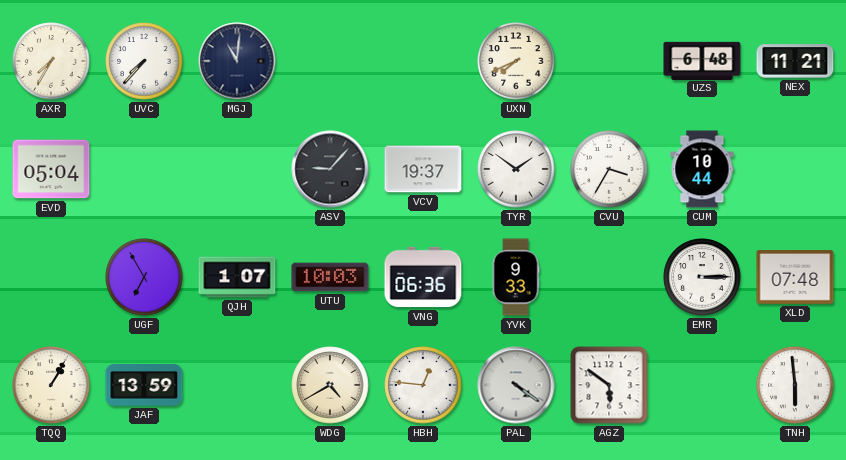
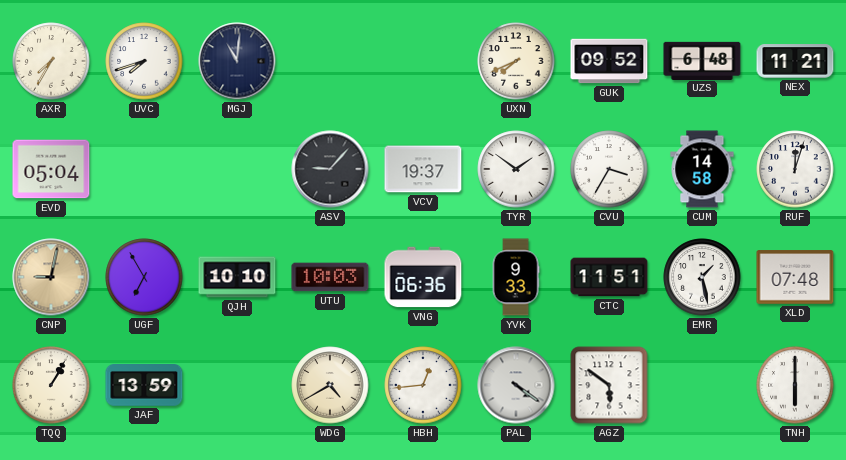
UVC: 7:37 -> 7:42
GUK: none -> 09:52
CUM: 10:44 -> 14:58
RUF: none -> 12:03
CNP: none -> 9:02
QJH: 1:07 -> 10:10
CTC: none -> 11:51
EMR: 3:15 -> 1:28
HBH: 12:46 -> 12:44
TNH: 5:59 -> 6:00
